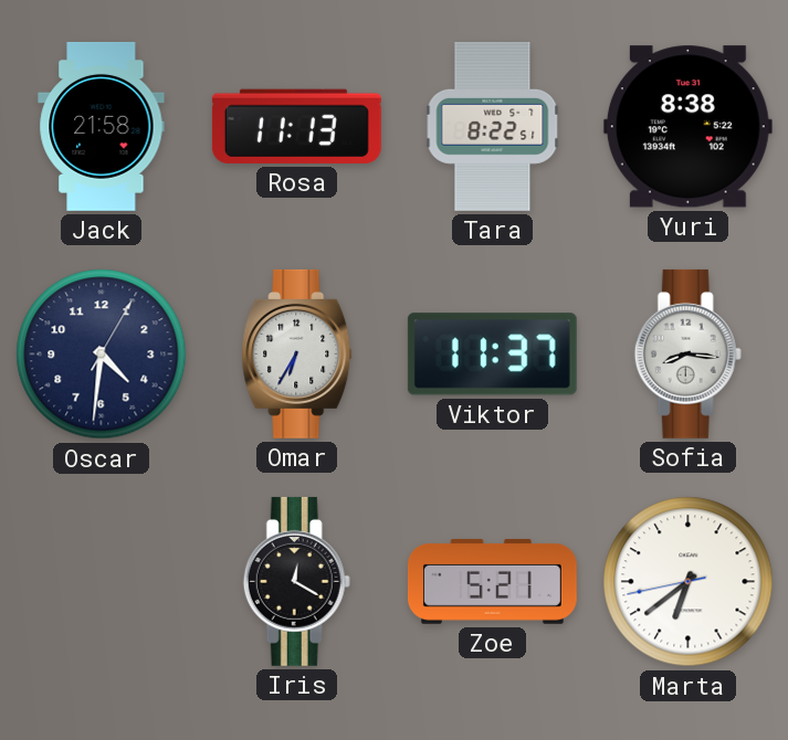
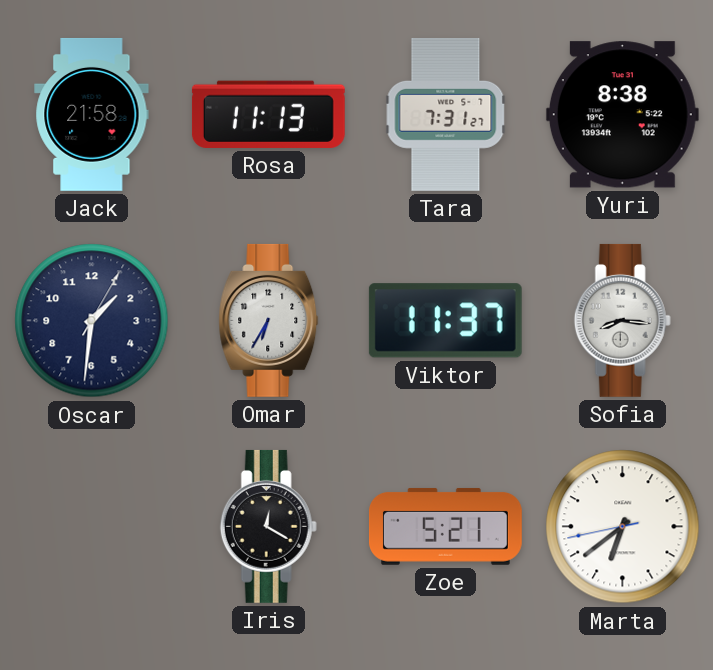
Tara: 8:22 -> 7:31
Oscar: 4:31 -> 1:31
